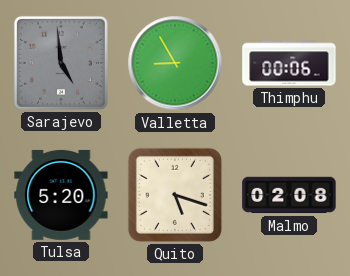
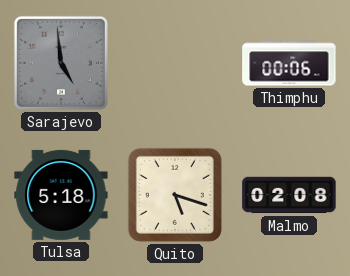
Valletta: 8:55 -> none
Tulsa: 5:20 -> 5:18
